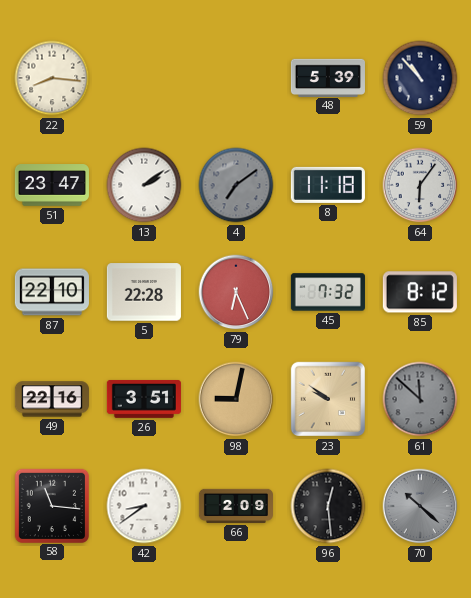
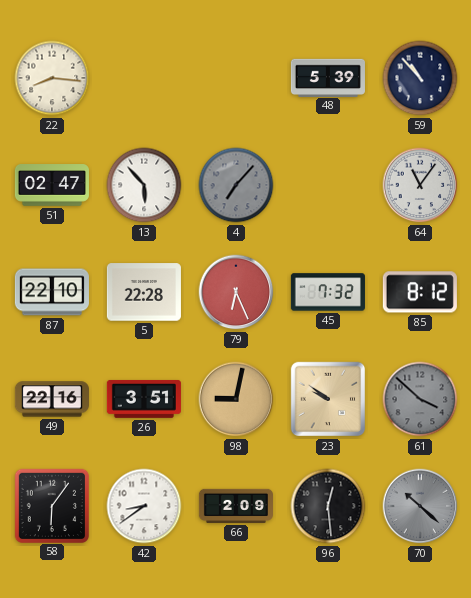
51: 23:47 -> 02:47
13: 2:09 -> 5:53
4: 7:09 -> 7:07
8: 11:18 -> none
64: 6:06 -> 11:06
61: 11:52 -> 3:52
58: 11:16 -> 6:06
